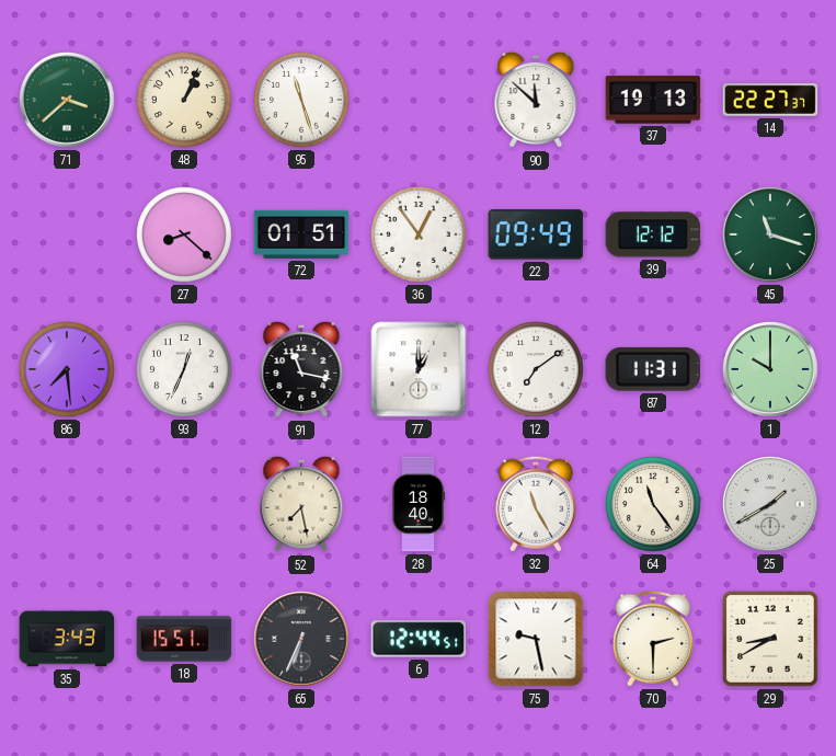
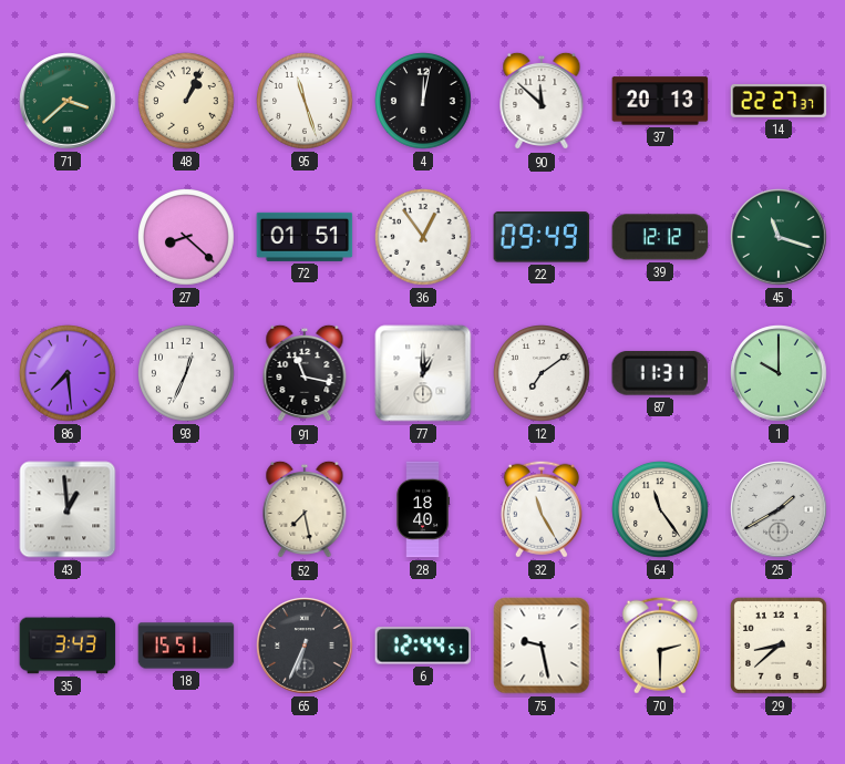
4: none -> 12:02
37: 19:13 -> 20:13
43: none -> 12:59
29: 8:40 -> 8:38
